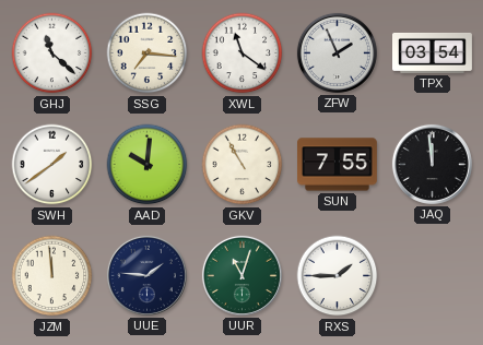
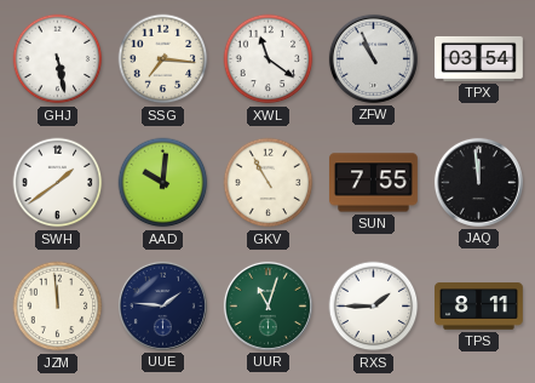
GHJ: 11:22 -> 5:28
ZFW: 1:56 -> 10:56
TPS: none -> 8:11
